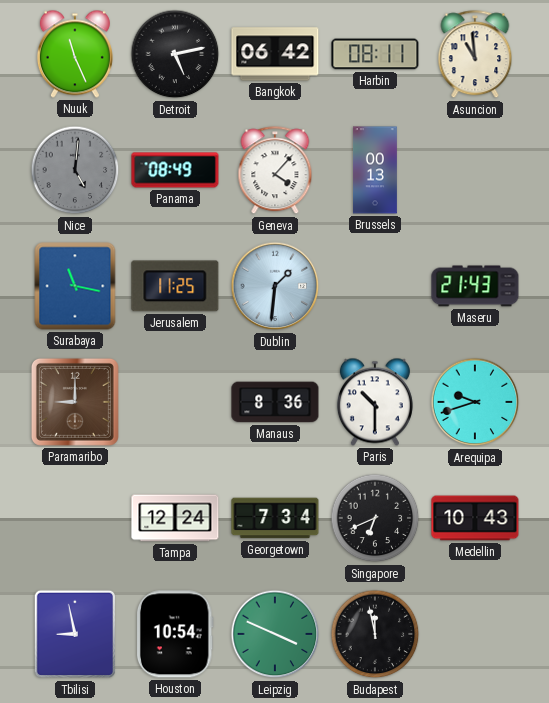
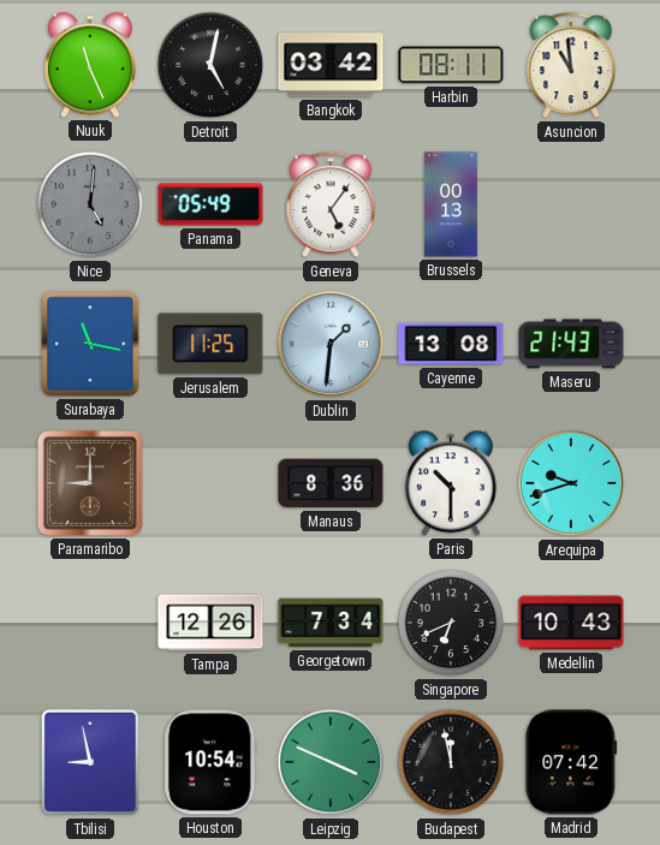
Detroit: 5:13 -> 5:02
Bangkok: 06:42 -> 03:42
Panama: 08:49 -> 05:49
Geneva: 4:07 -> 5:06
Cayenne: none -> 13:08
Tampa: 12:24 -> 12:26
Madrid: none -> 07:42
